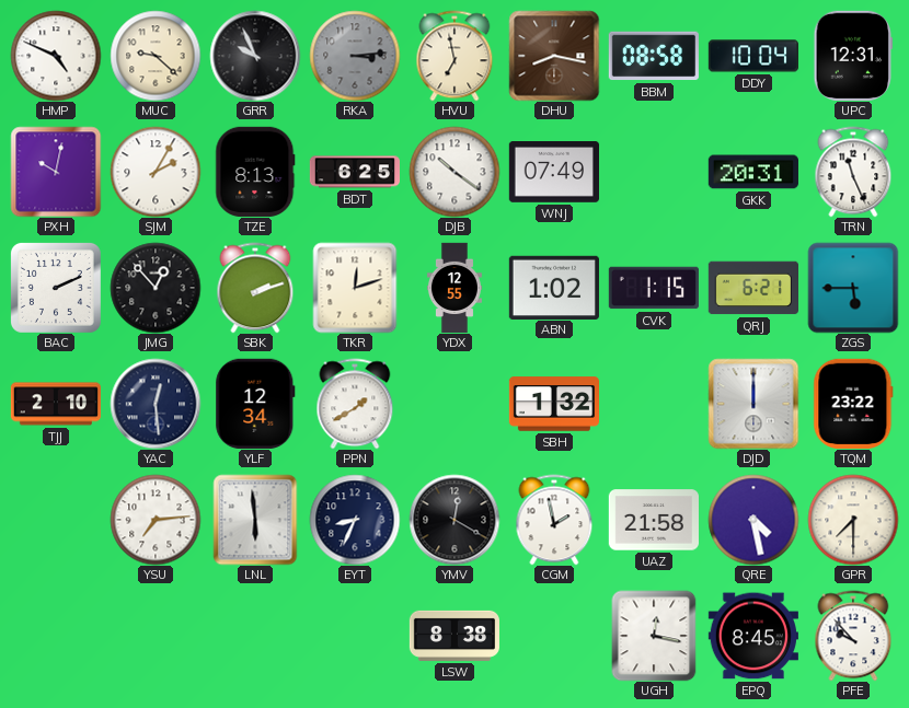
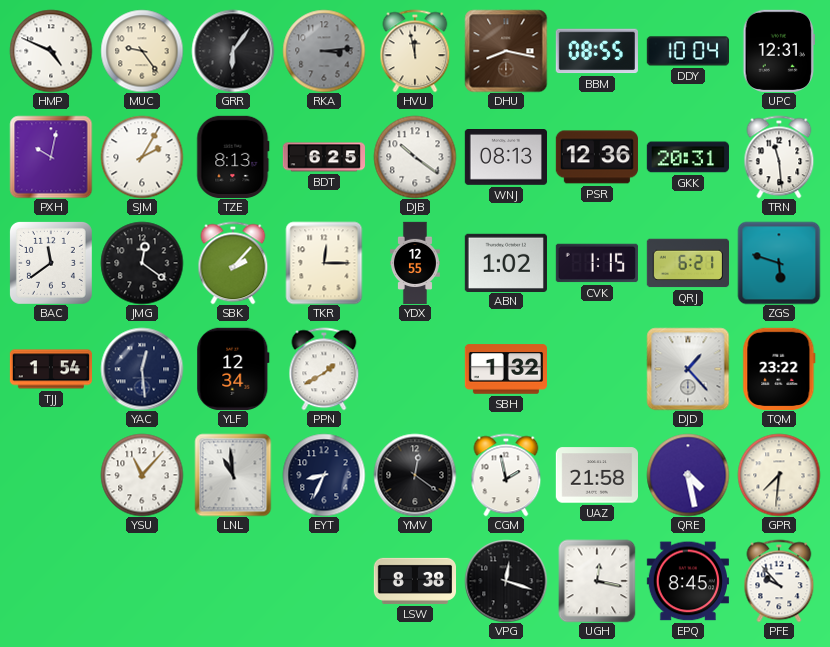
MUC: 9:22 -> 9:24
GRR: 9:56 -> 6:06
HVU: 6:58 -> 11:58
BBM: 08:58 -> 08:55
WNJ: 07:49 -> 08:13
PSR: none -> 12:36
TRN: 11:26 -> 11:29
BAC: 2:11 -> 11:39
JMG: 12:53 -> 12:21
SBK: 2:12 -> 2:07
TKR: 12:12 -> 12:15
ZGS: 5:45 -> 5:48
TJJ: 2:10 -> 1:54
DJD: 12:00 -> 1:23
YSU: 7:14 -> 11:07
LNL: 5:59 -> 10:59
YMV: 12:20 -> 12:21
GPR: 7:30 -> 7:31
VPG: none -> 12:18
